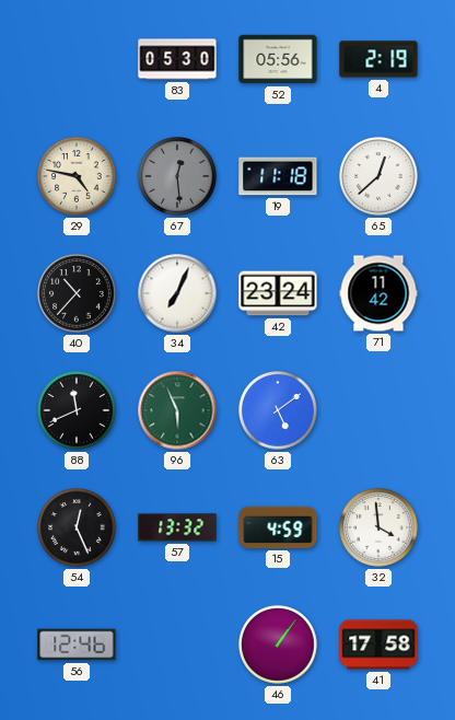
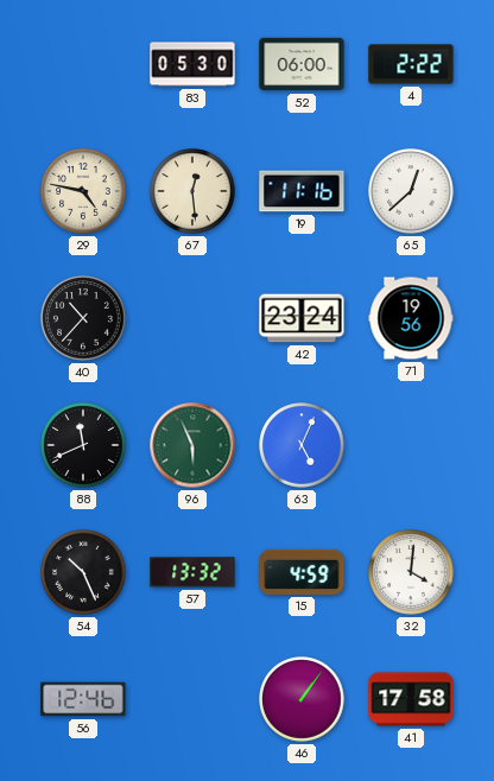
52: 05:56 -> 06:00
4: 2:19 -> 2:22
67 dial: grey -> cream
19: 11:18 -> 11:16
34: 7:04 -> none
71: 11:42 -> 19:56
63: 5:09 -> 5:04
54: 12:26 -> 10:26
32: 3:59 -> 4:01
